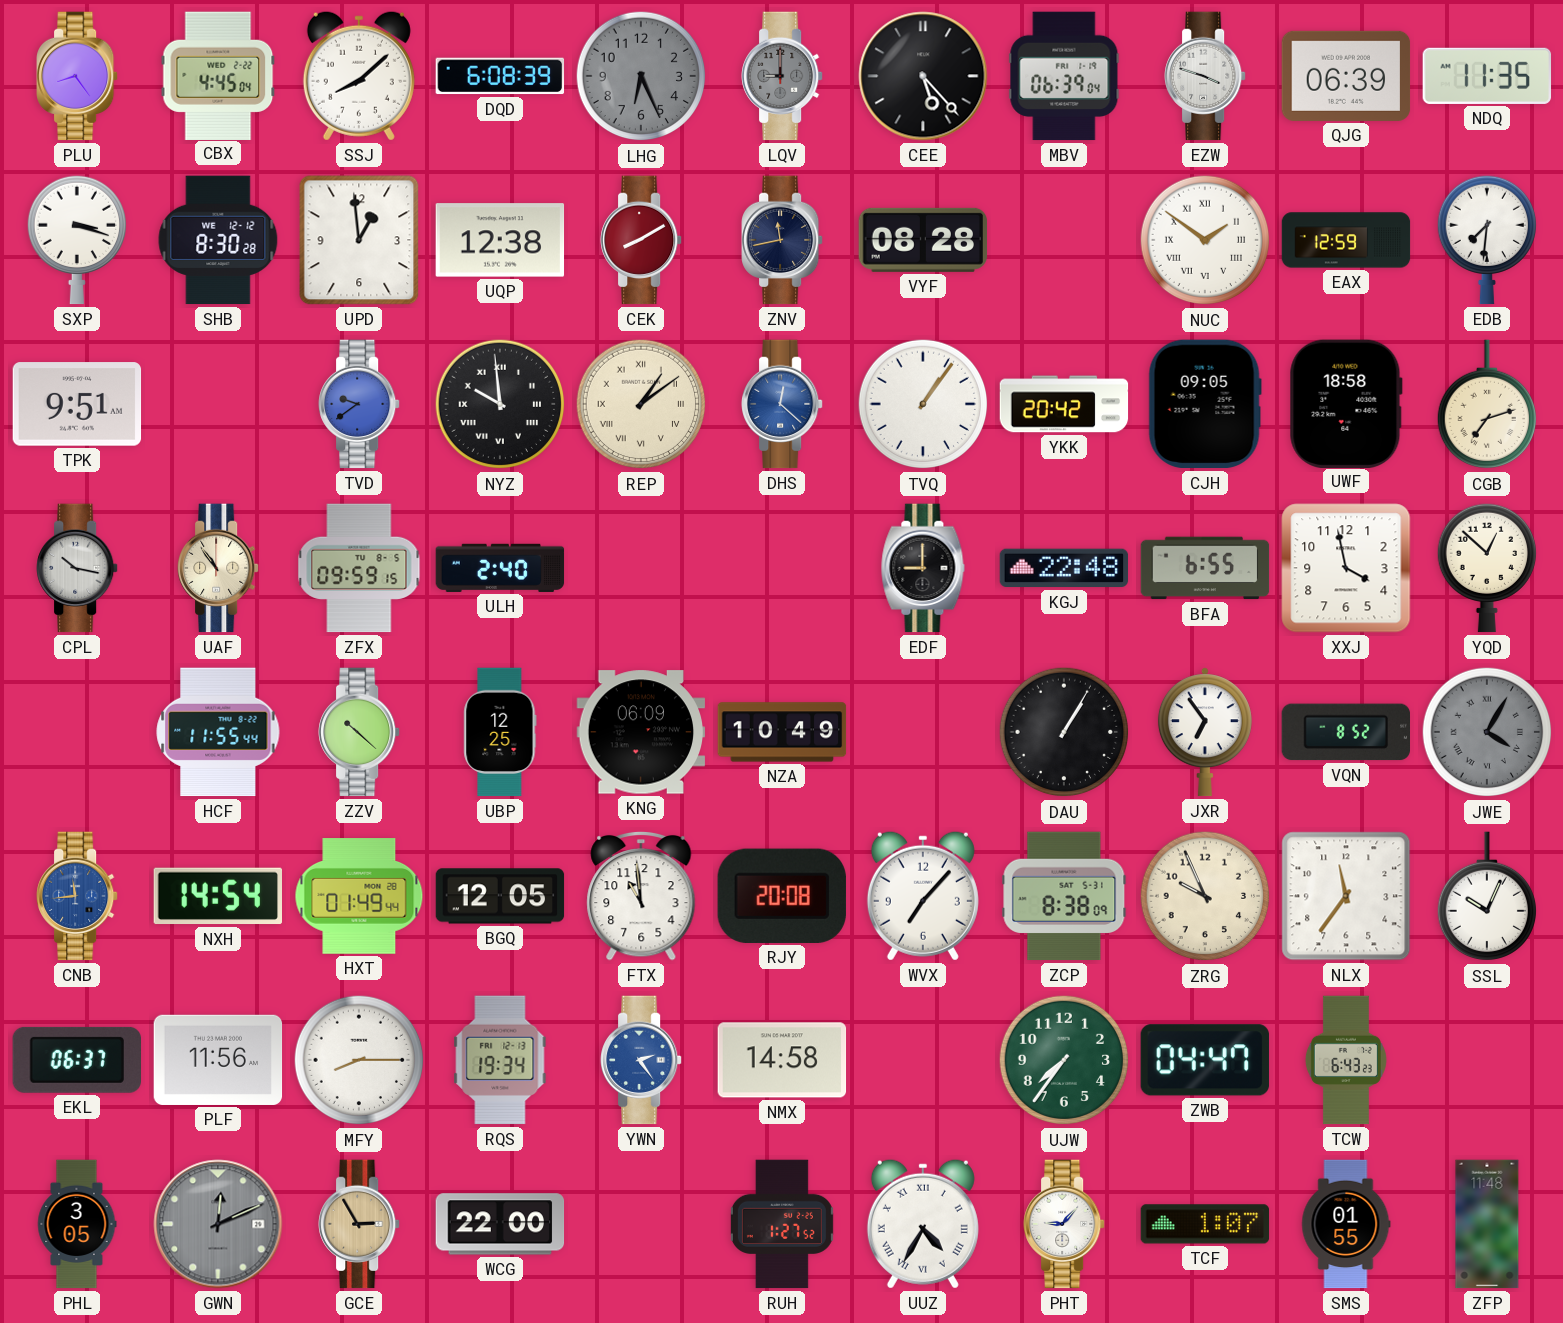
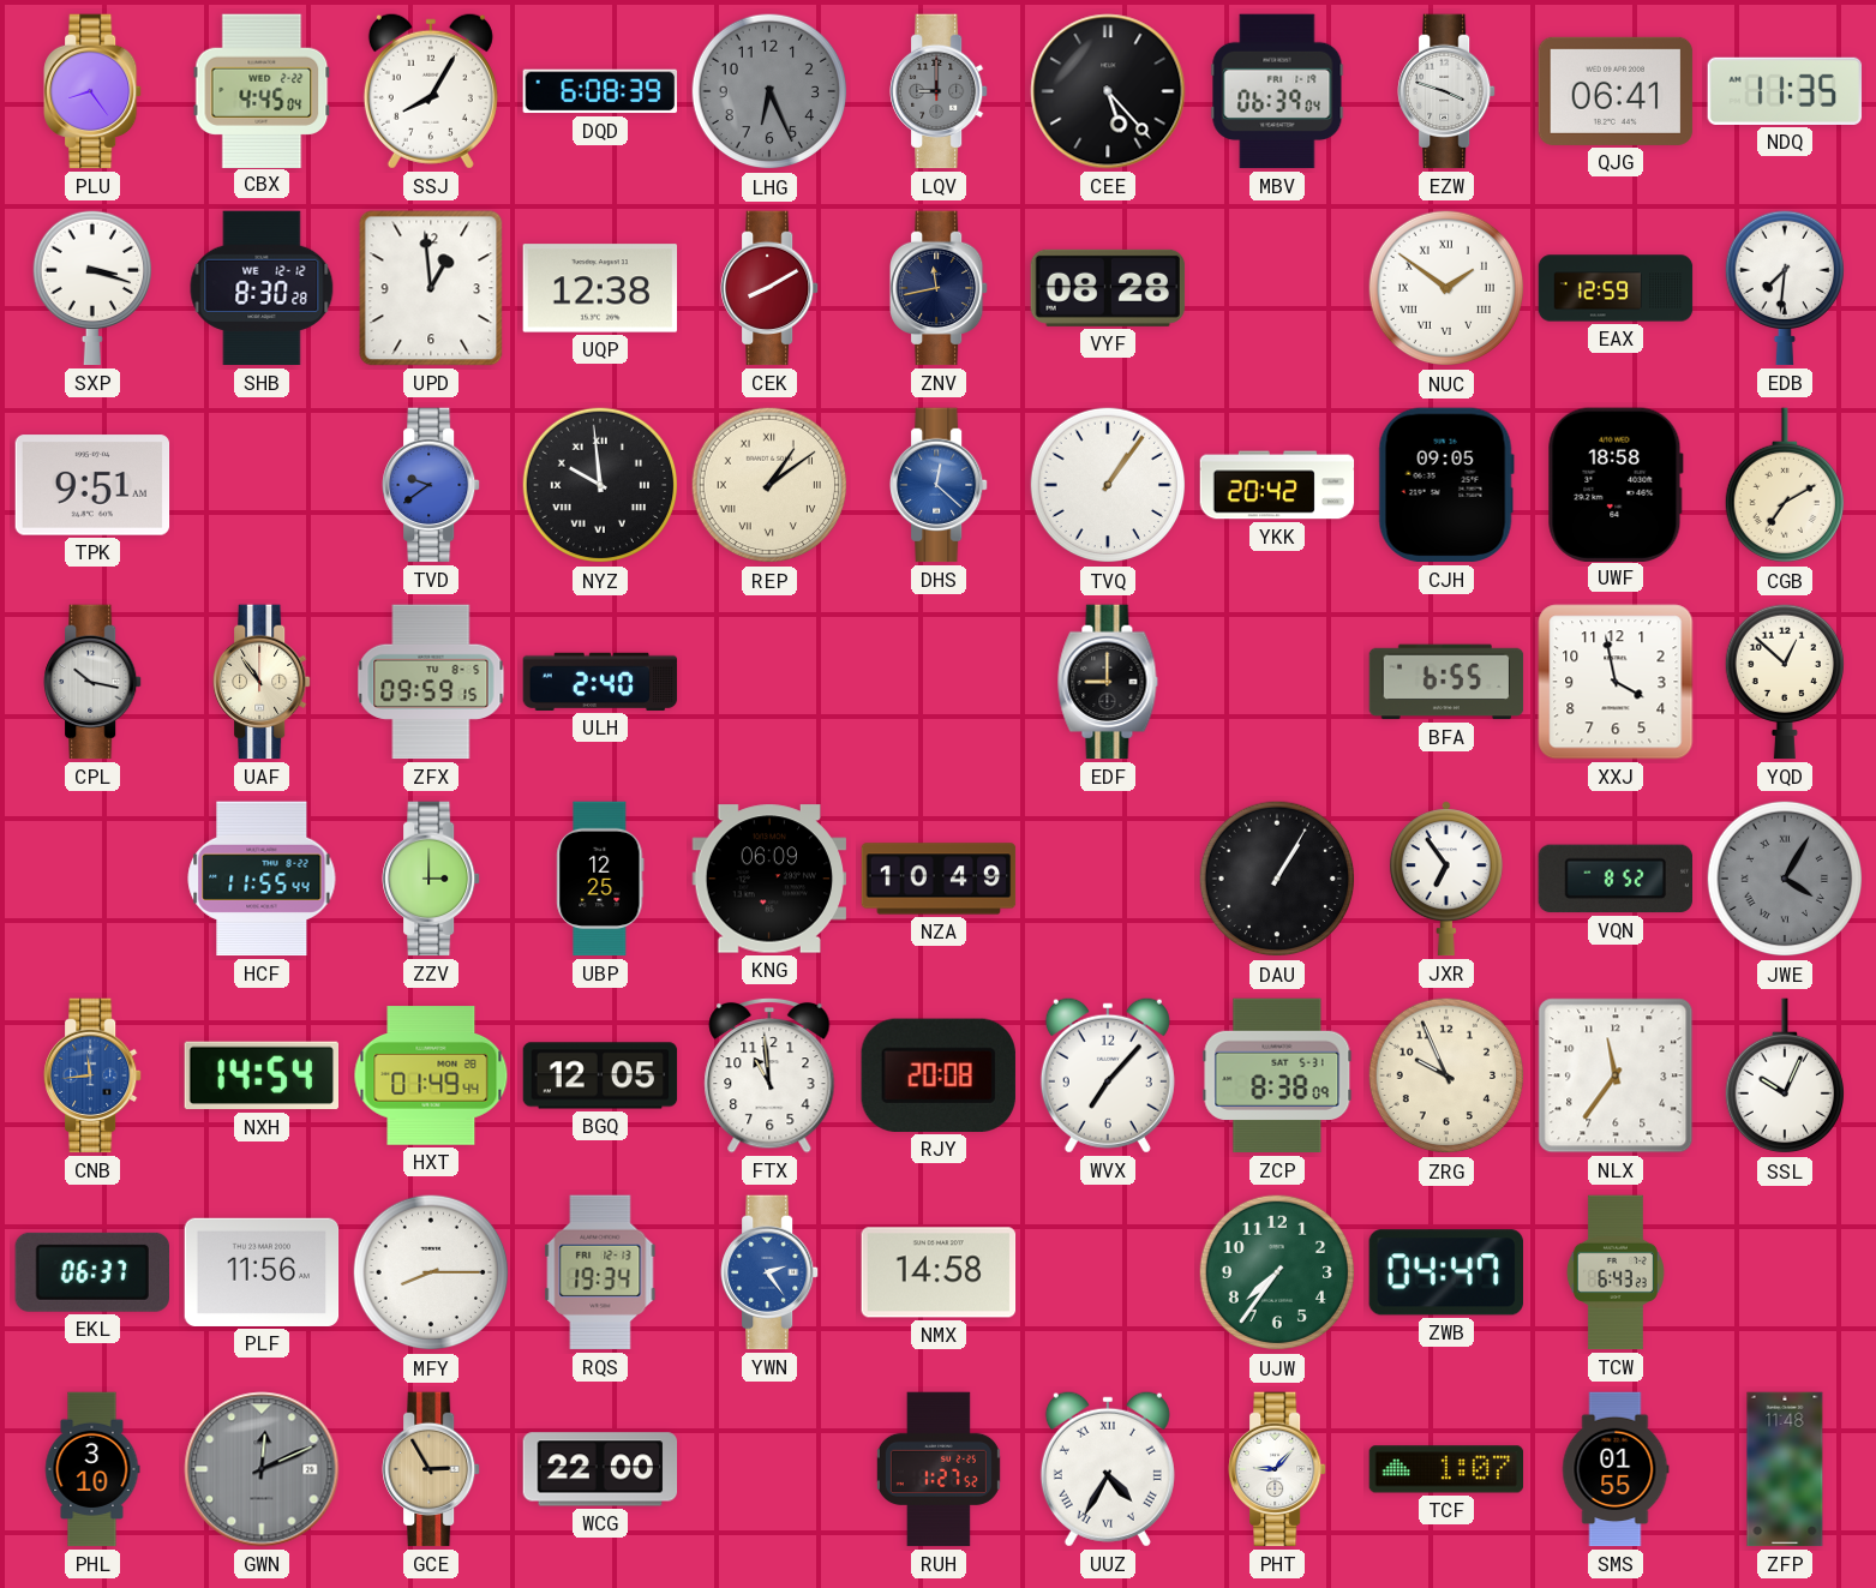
SSJ: 8:08 -> 8:05
QJG: 06:39 -> 06:41
CGB: 7:12 -> 7:10
KGJ: 22:48 -> none
ZZV: 10:22 -> 3:00
PHL: 3:05 -> 3:10
